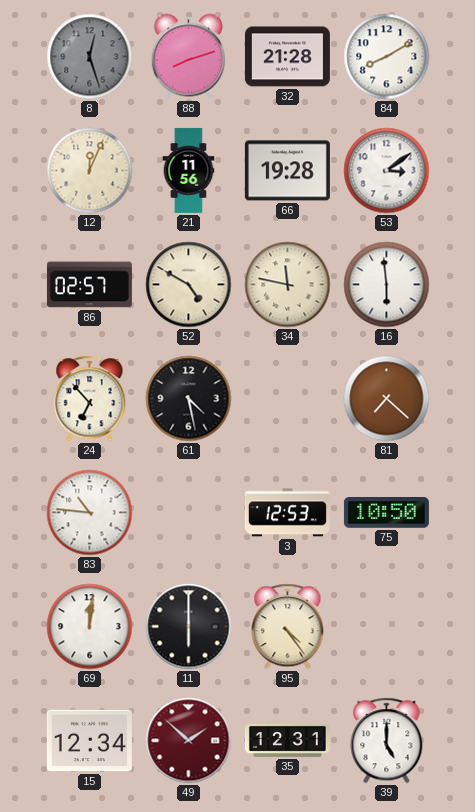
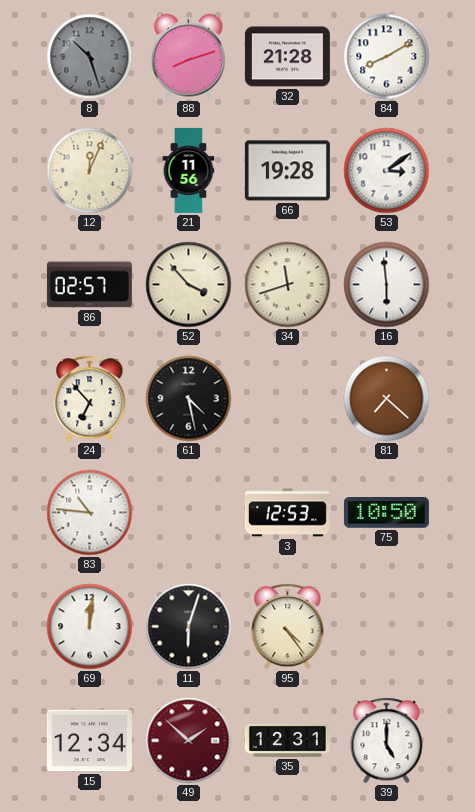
8: 12:27 -> 10:27
52: 4:50 -> 3:53
34: 11:47 -> 11:42
11: 6:00 -> 6:03
